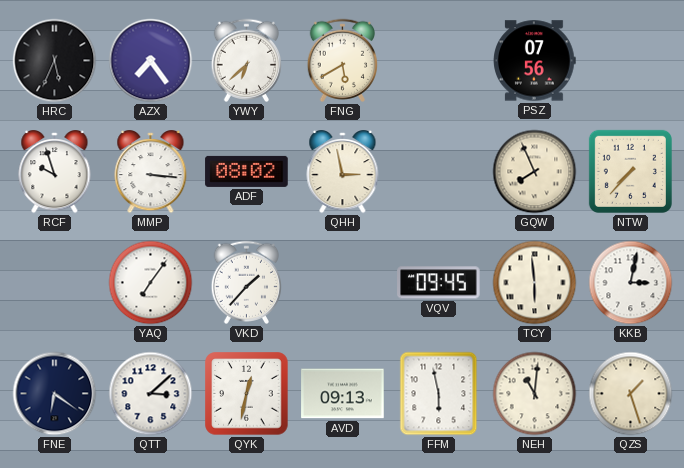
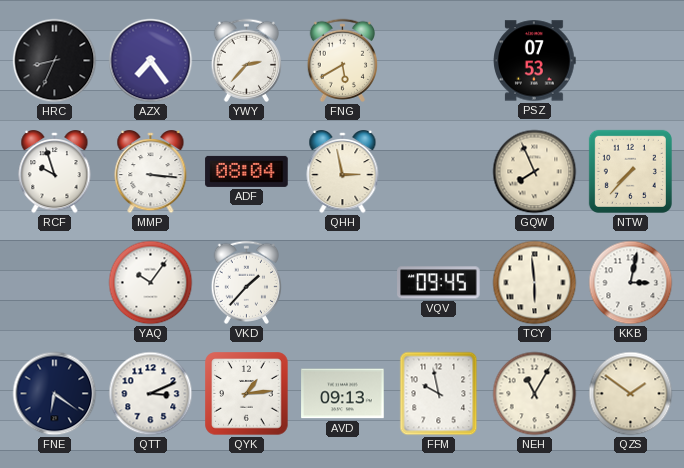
HRC: 5:34 -> 8:34
YWY: 6:38 -> 2:37
PSZ: 07:56 -> 07:53
ADF: 08:02 -> 08:04
YAQ: 7:06 -> 10:06
QTT: 3:08 -> 3:11
QYK: 12:32 -> 1:14
FFM: 5:58 -> 9:58
NEH: 11:01 -> 11:05
QZS: 1:27 -> 1:51
